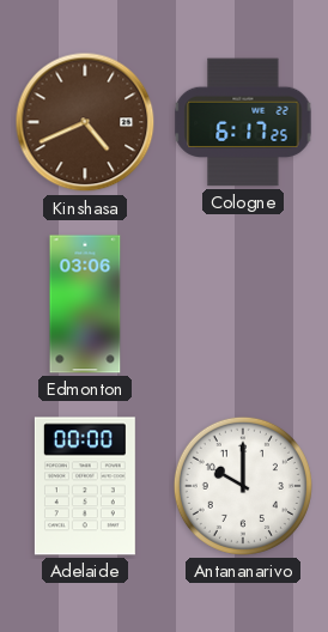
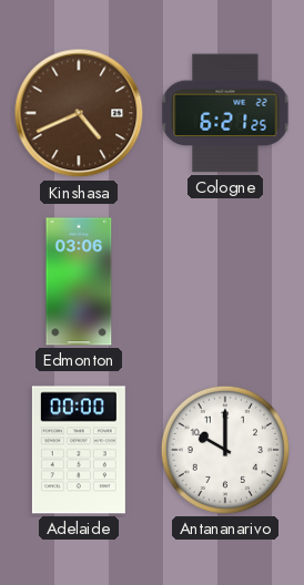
Cologne: 6:17 -> 6:21
